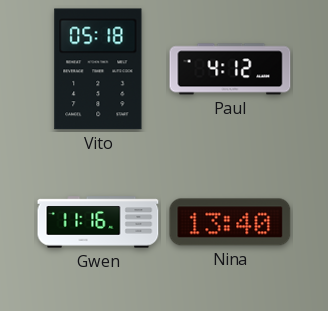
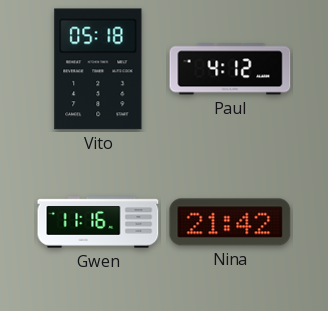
Nina: 13:40 -> 21:42
